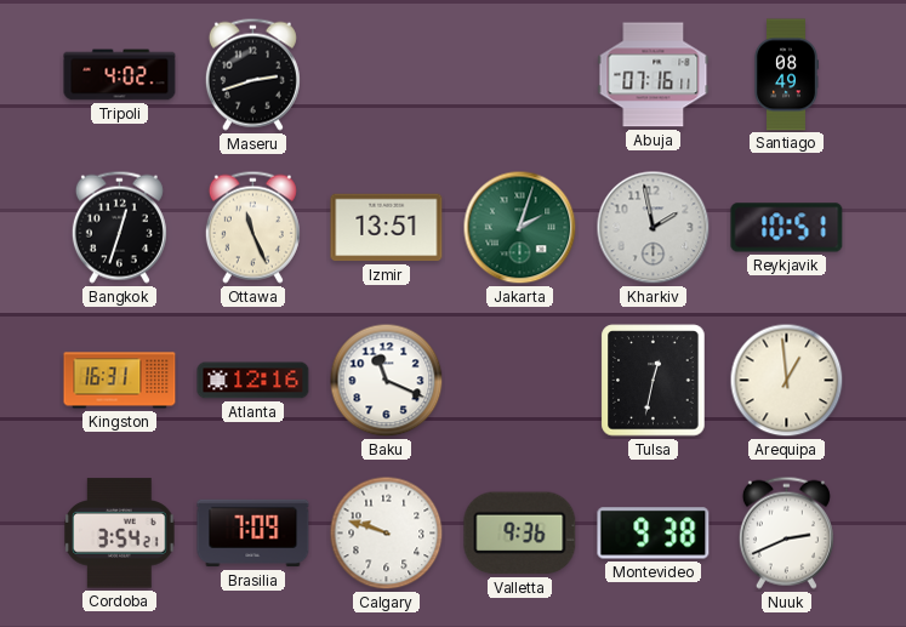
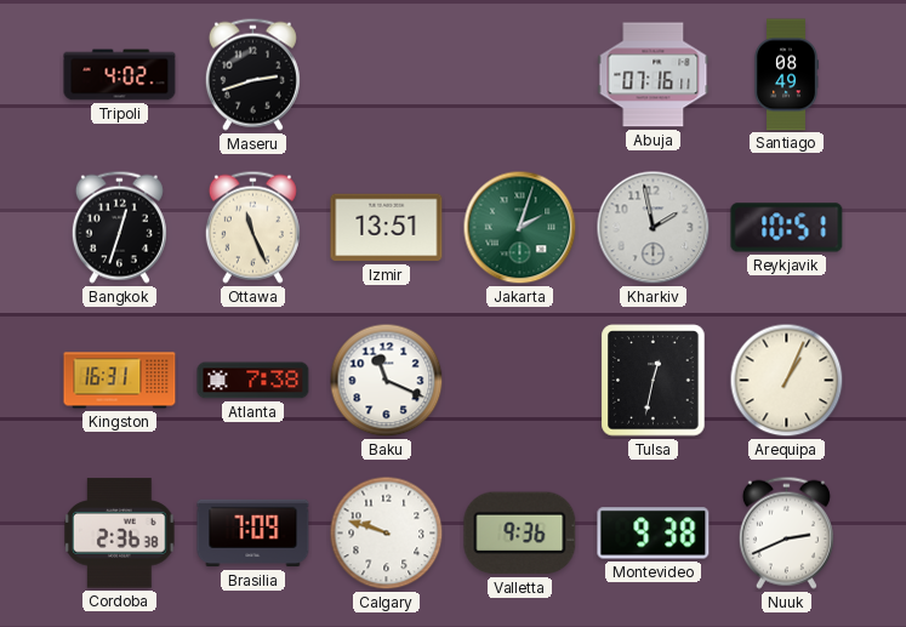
Atlanta: 12:16 -> 7:38
Arequipa: 12:59 -> 1:04
Cordoba: 3:54 -> 2:36
